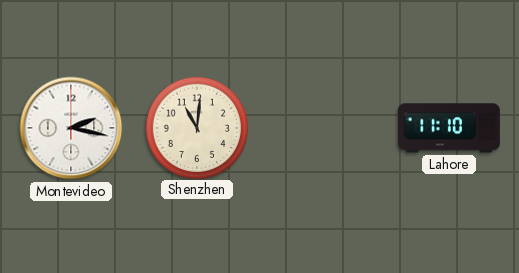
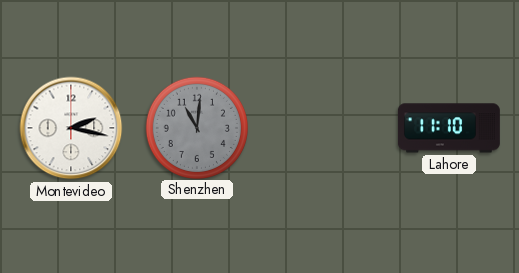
Shenzhen dial: cream -> grey
